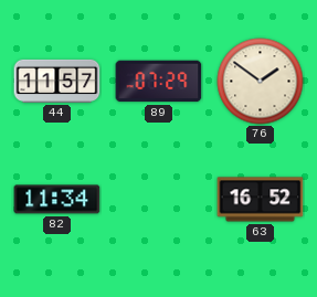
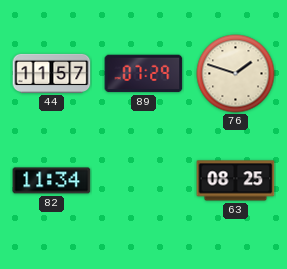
76: 1:51 -> 1:48
63: 16:52 -> 08:25
